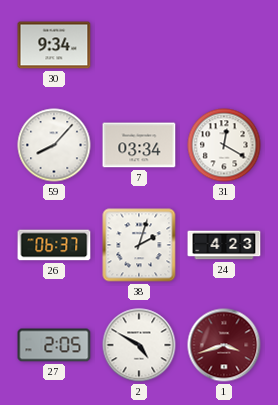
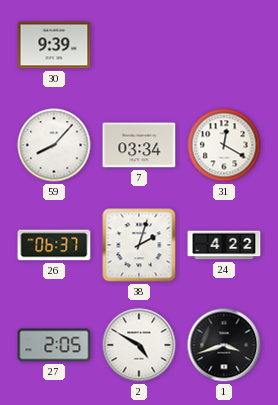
30: 9:34 -> 9:39
24: 4:23 -> 4:22
1 dial: burgundy -> black
